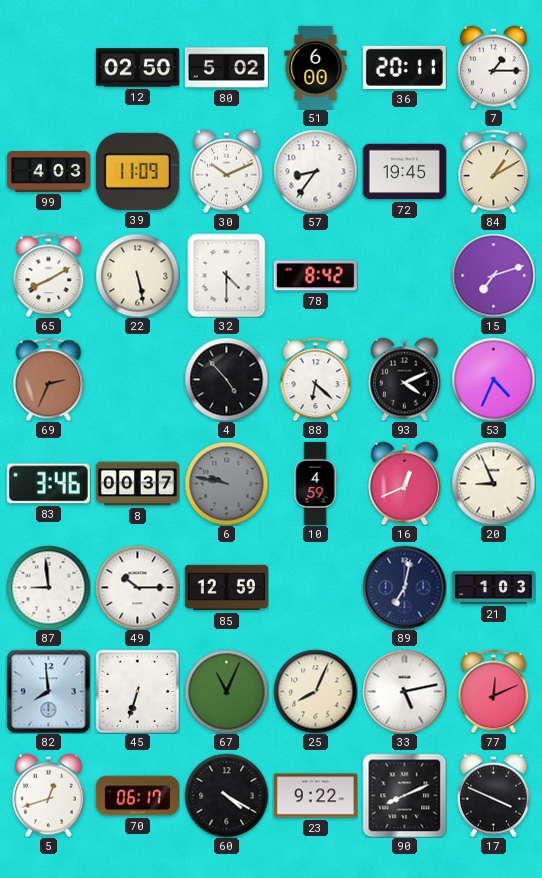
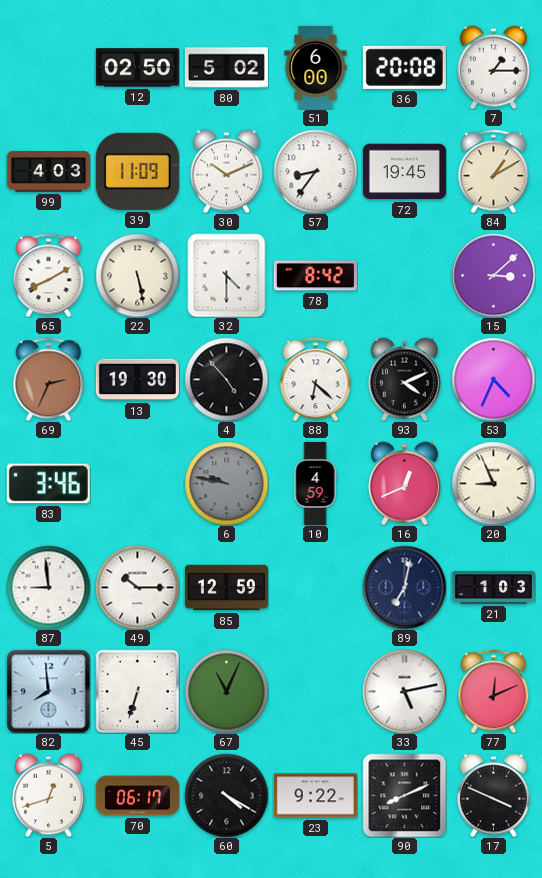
36: 20:11 -> 20:08
15: 7:12 -> 3:08
13: none -> 19:30
8: 00:37 -> none
25: 8:04 -> none
